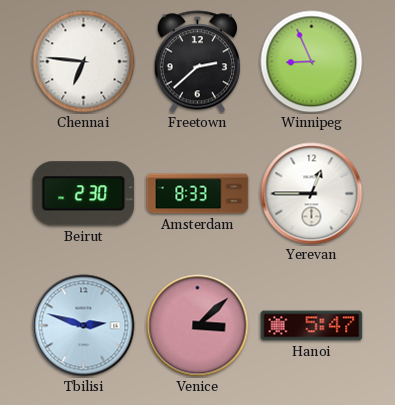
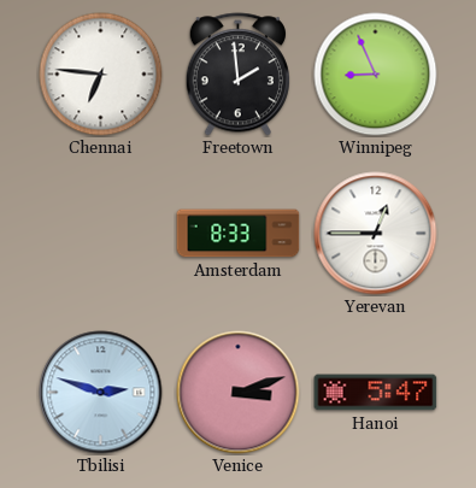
Freetown: 2:38 -> 1:59
Beirut: 2:30 -> none
Venice: 3:08 -> 3:12
